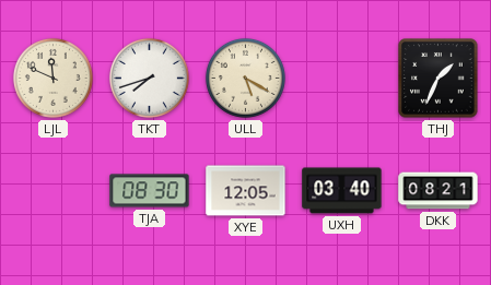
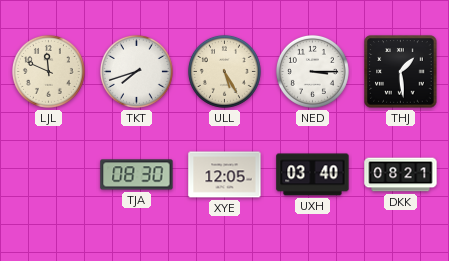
ULL: 5:20 -> 5:25
NED: none -> 3:15
THJ: 1:34 -> 1:29
